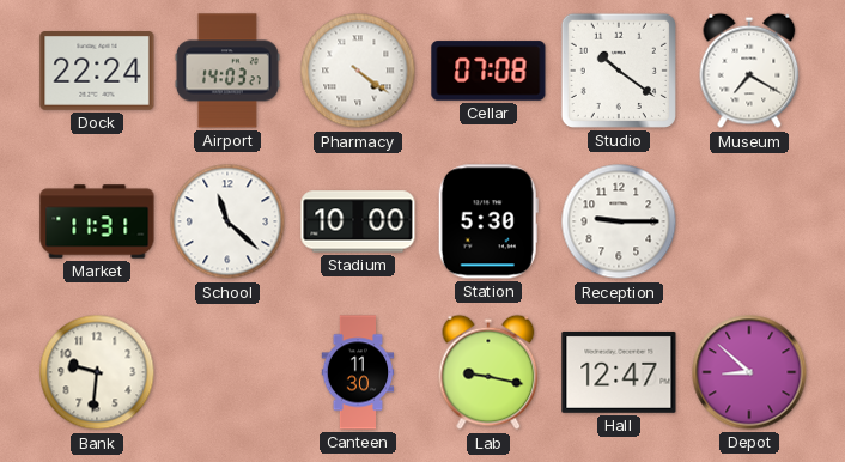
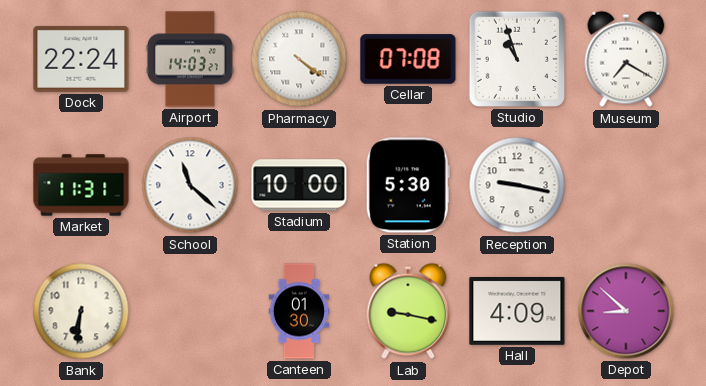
Studio: 10:21 -> 10:57
Reception: 9:15 -> 9:17
Bank: 9:31 -> 6:31
Canteen: 11:30 -> 01:30
Hall: 12:47 -> 4:09
